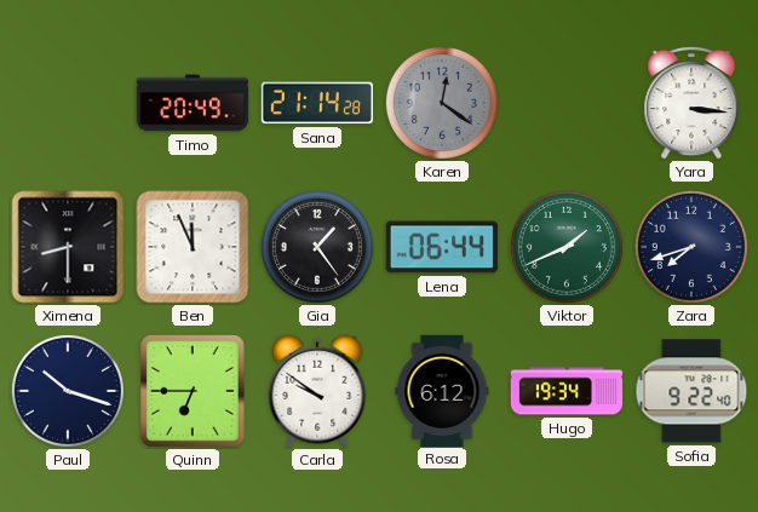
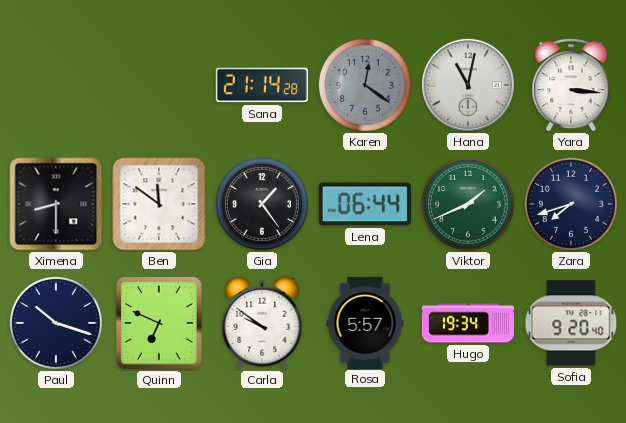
Timo: 20:49 -> none
Hana: none -> 11:02
Ben: 11:56 -> 11:51
Quinn: 6:45 -> 6:49
Rosa: 6:12 -> 5:57
Sofia: 9:22 -> 9:20
